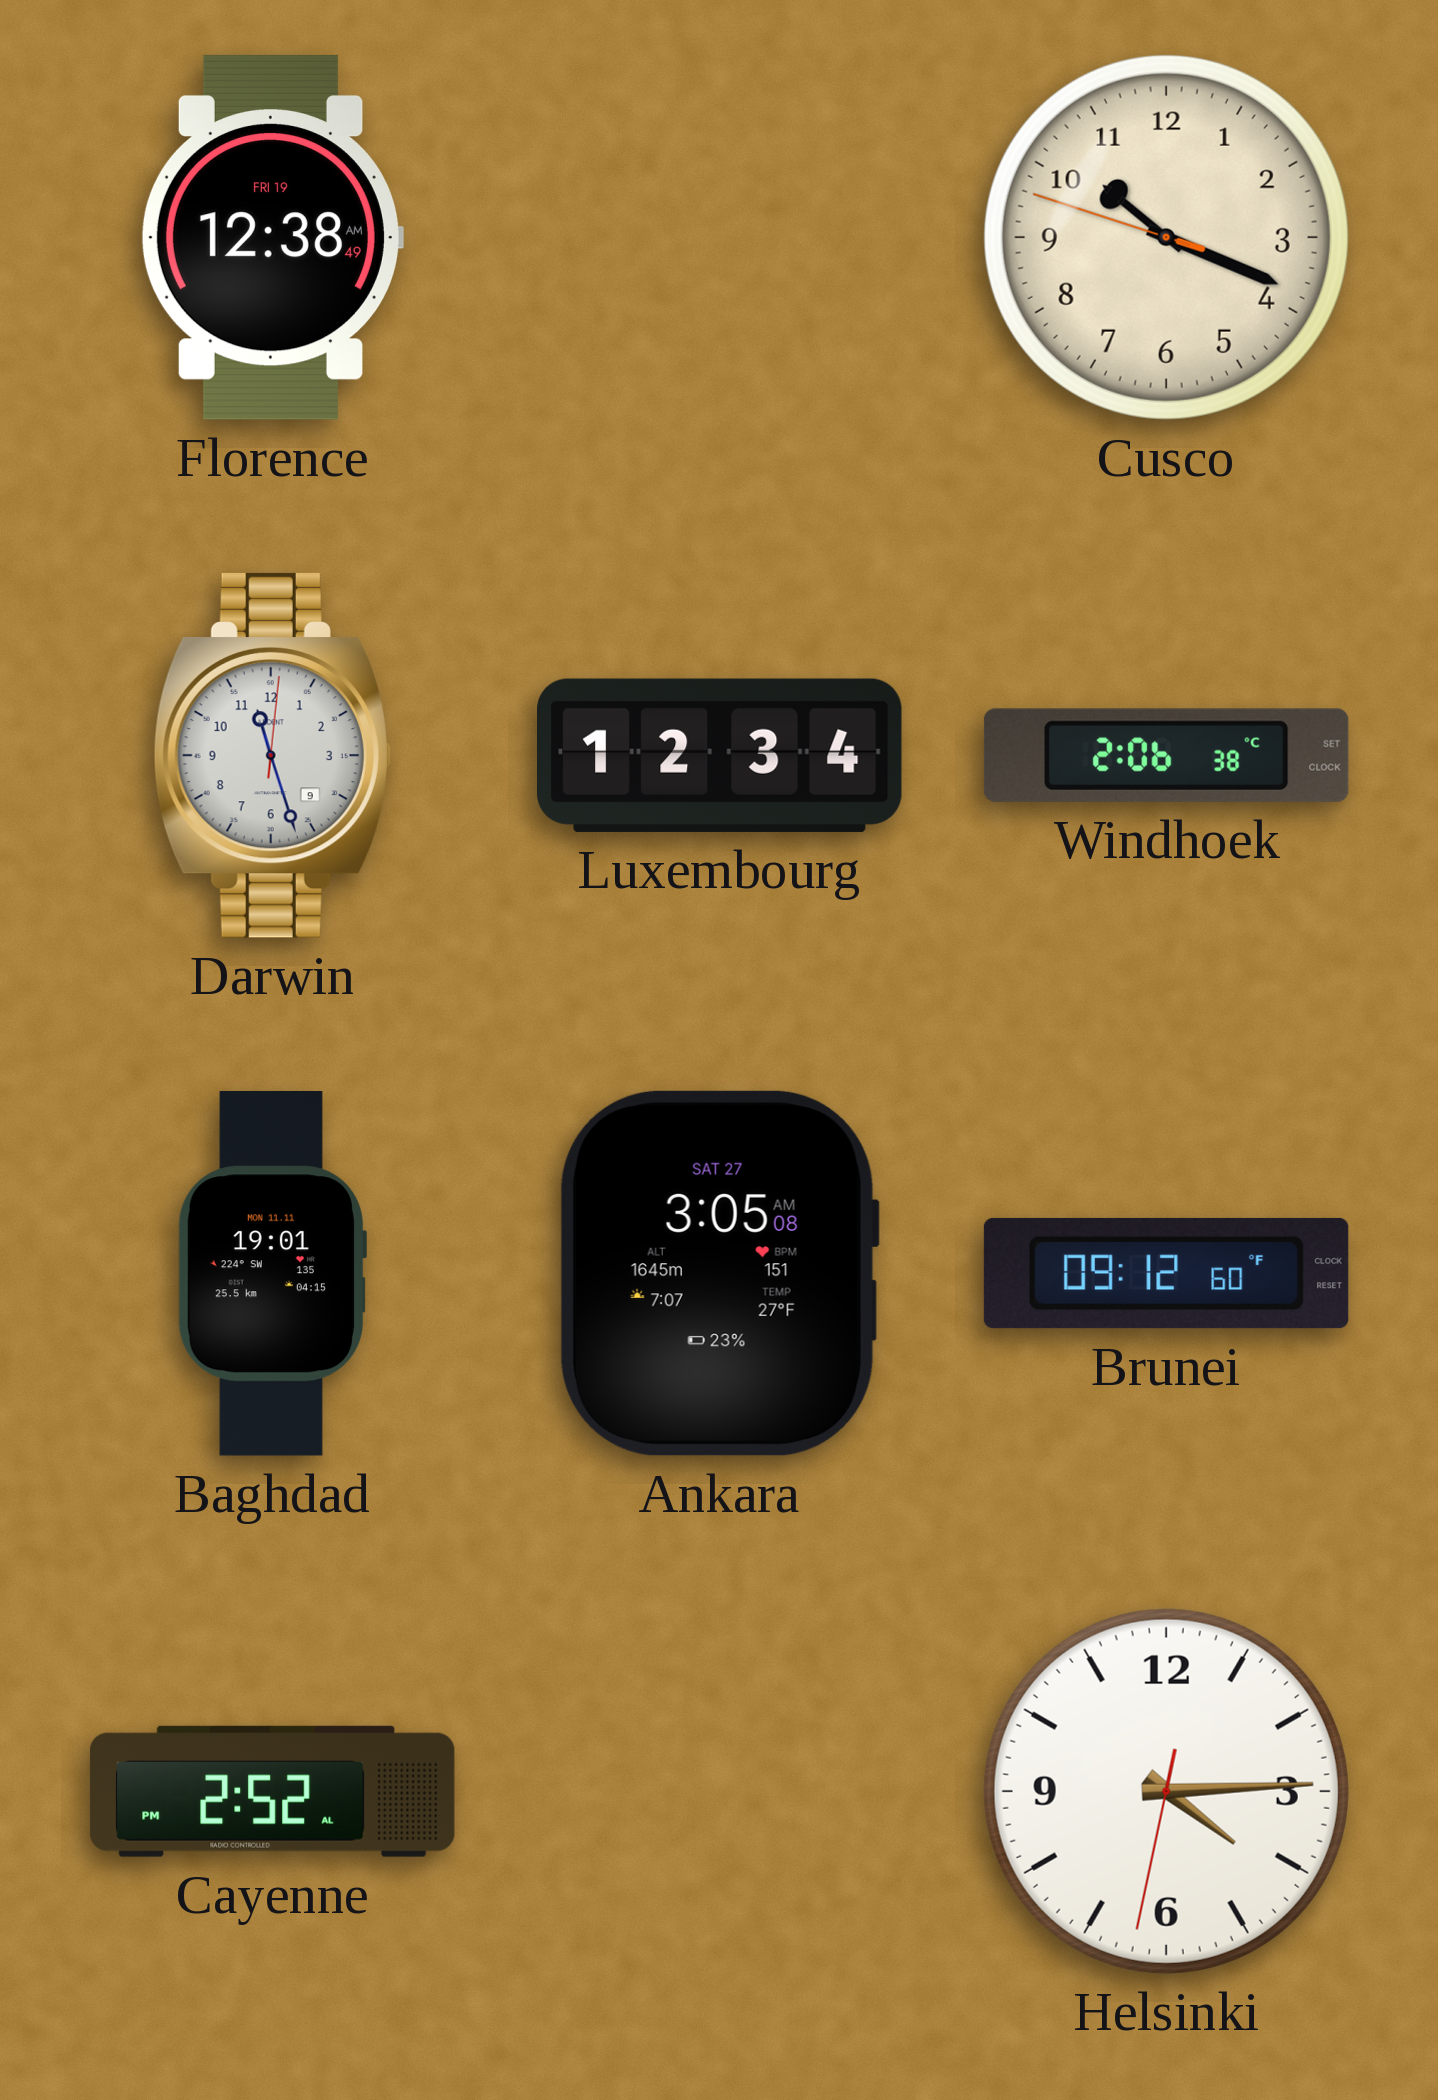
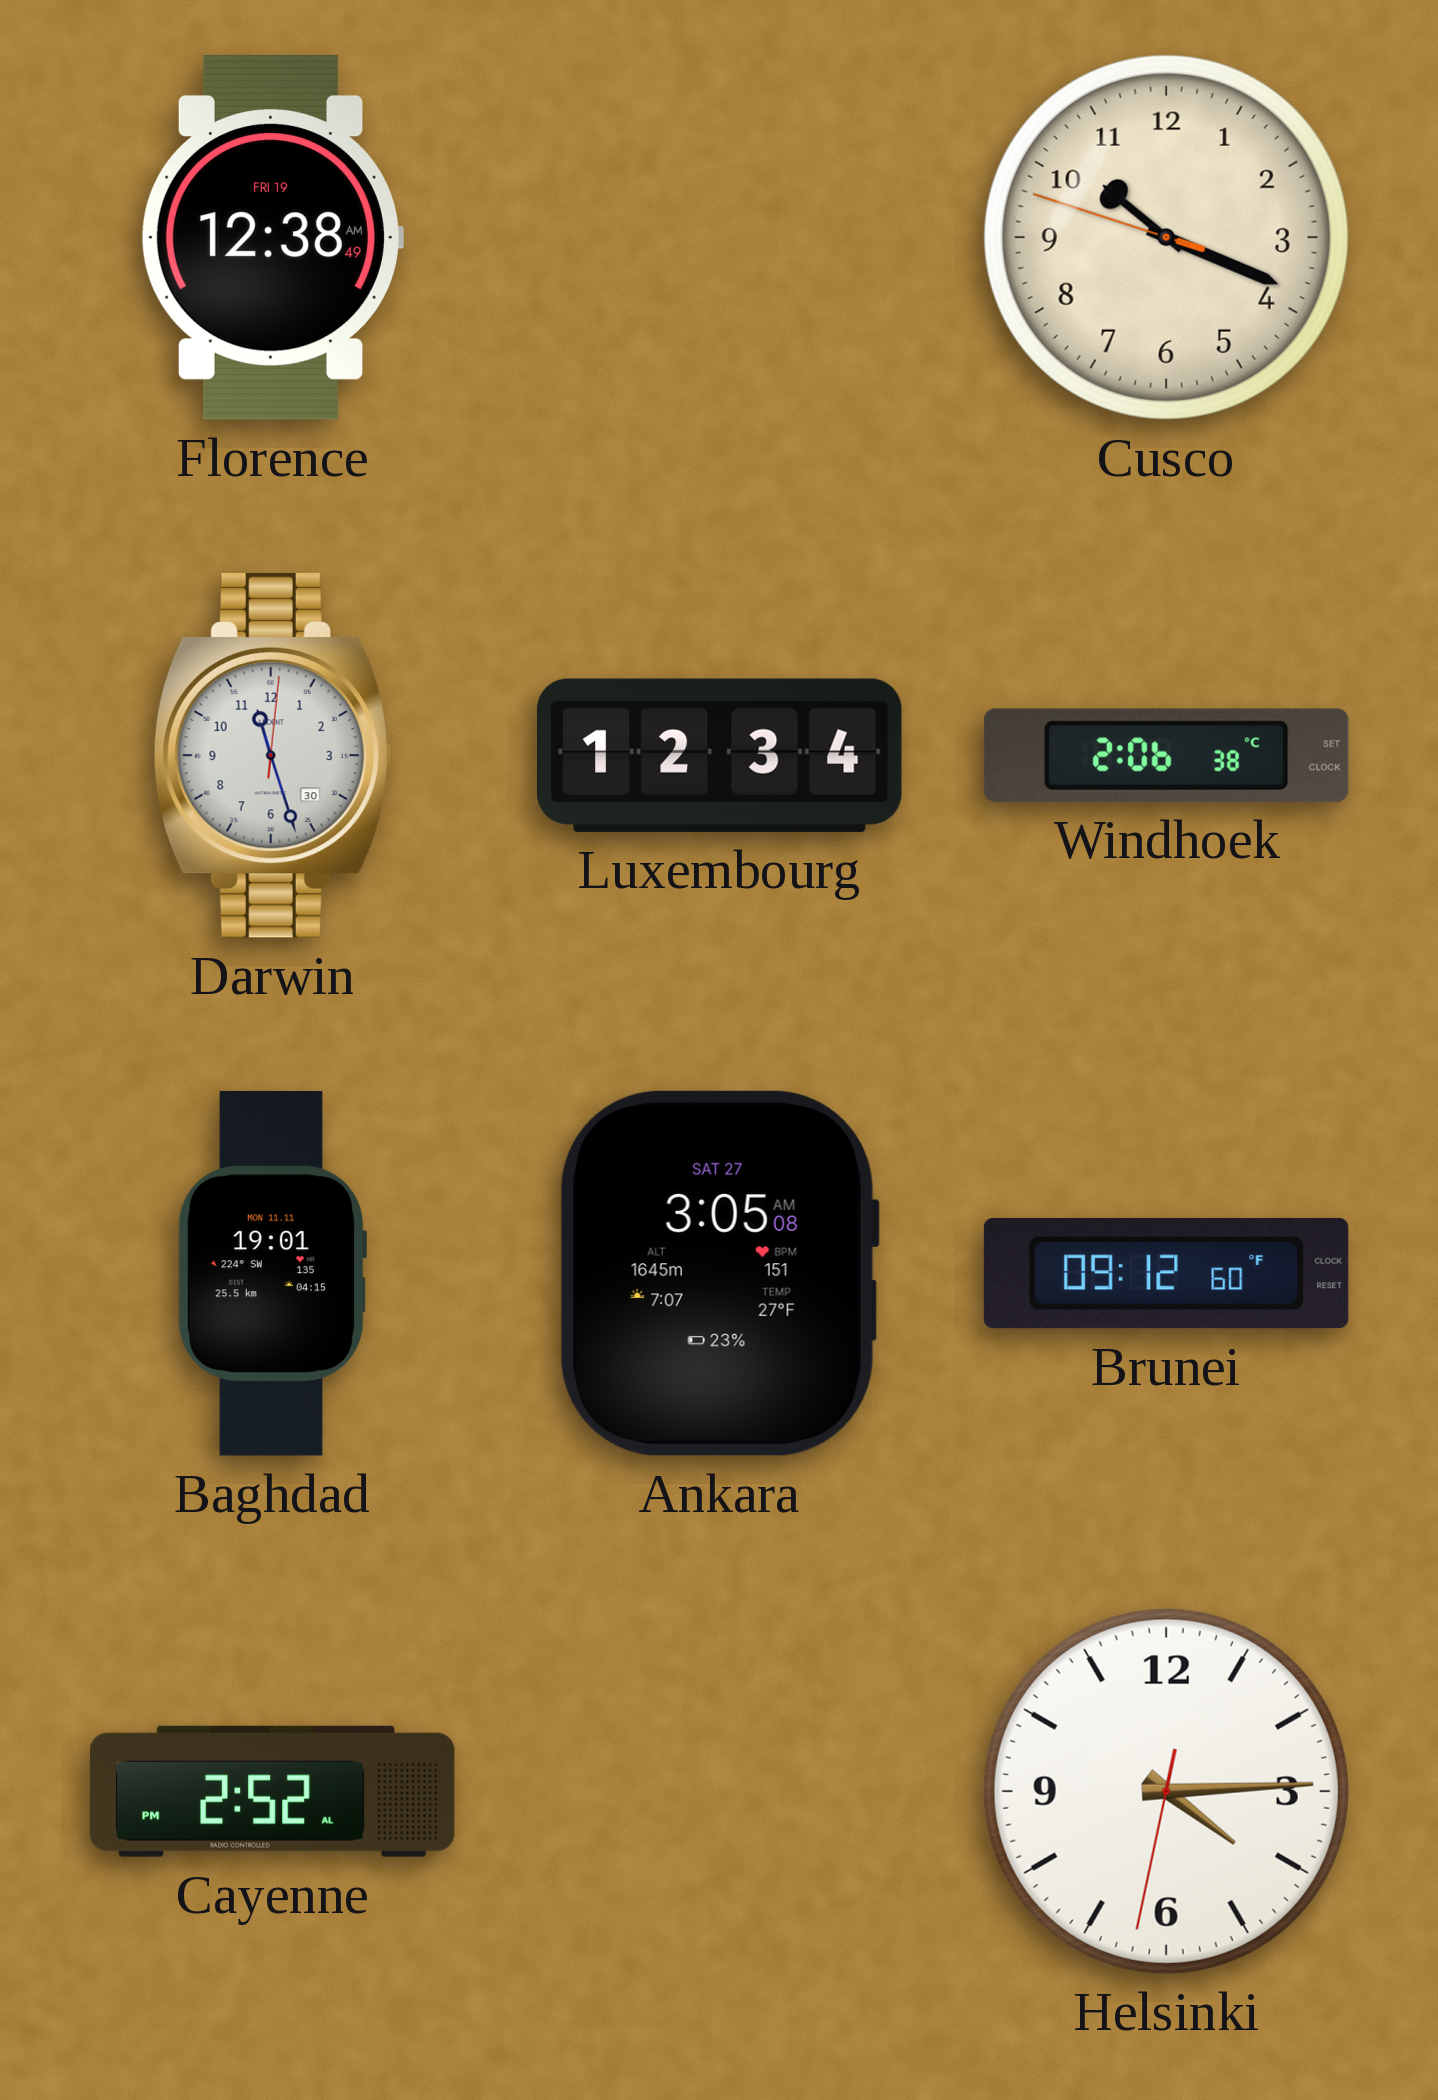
Darwin date: 9 -> 30
